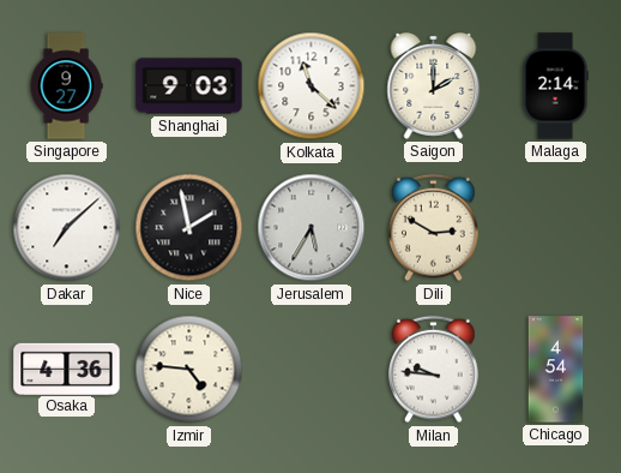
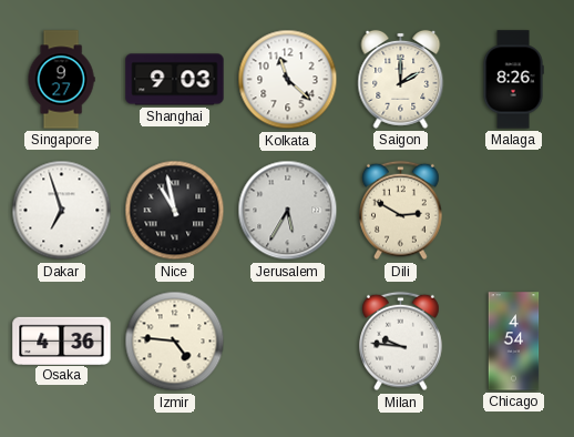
Malaga: 2:14 -> 8:26
Dakar: 7:08 -> 6:57
Nice: 1:58 -> 10:58
